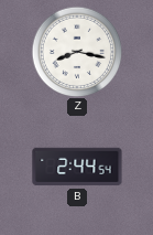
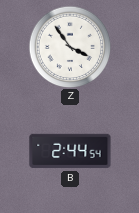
Z: 8:17 -> 3:54
